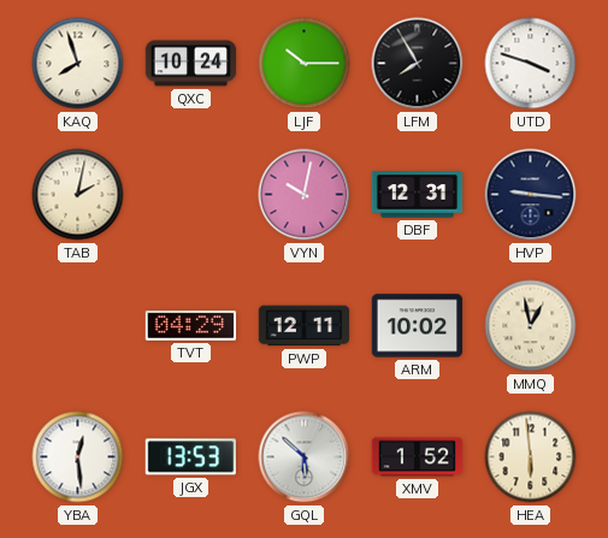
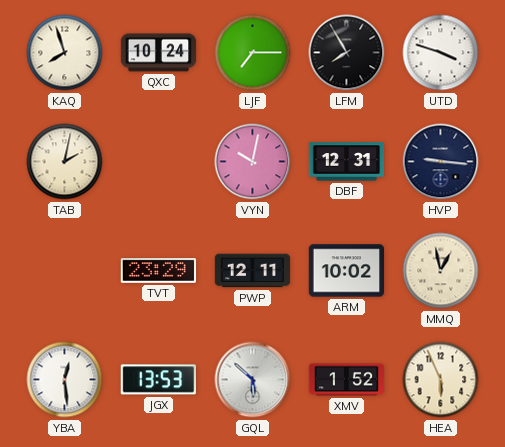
LJF: 10:15 -> 7:15
TVT: 04:29 -> 23:29
HEA: 5:59 -> 5:56
